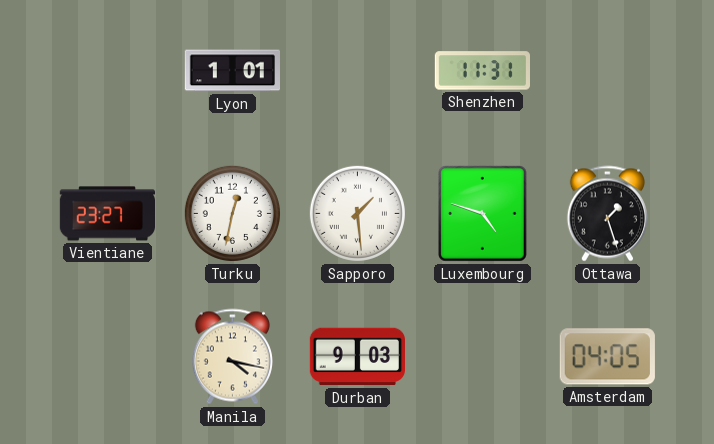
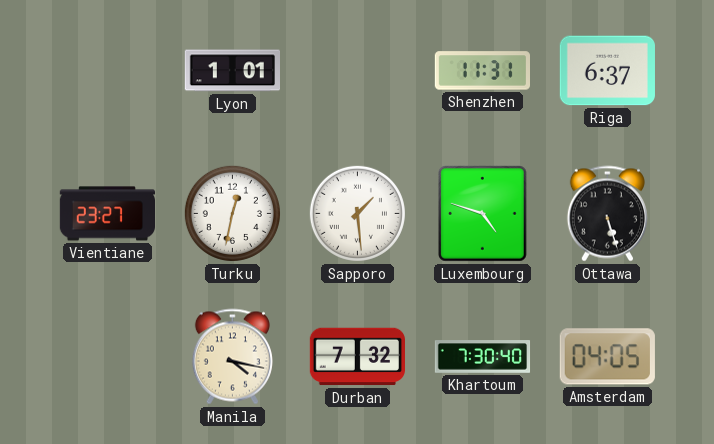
Riga: none -> 6:37
Ottawa: 1:27 -> 5:27
Durban: 9:03 -> 7:32
Khartoum: none -> 7:30
